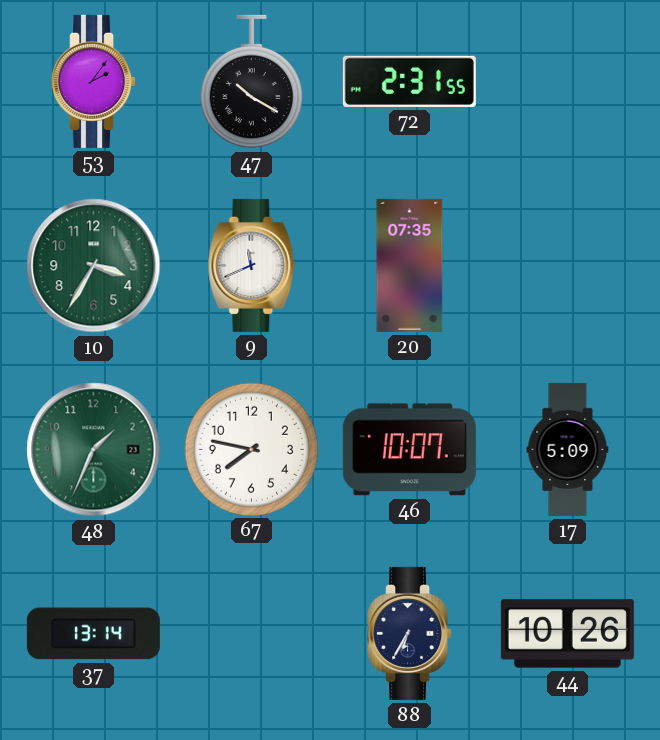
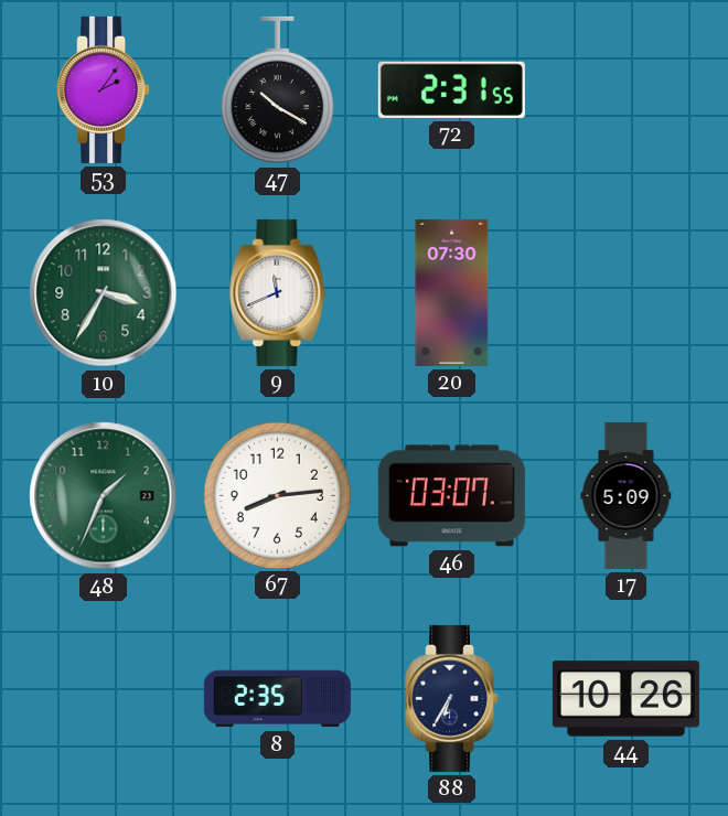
20: 07:35 -> 07:30
67: 7:47 -> 8:14
46: 10:07 -> 03:07
37: 13:14 -> none
8: none -> 2:35
